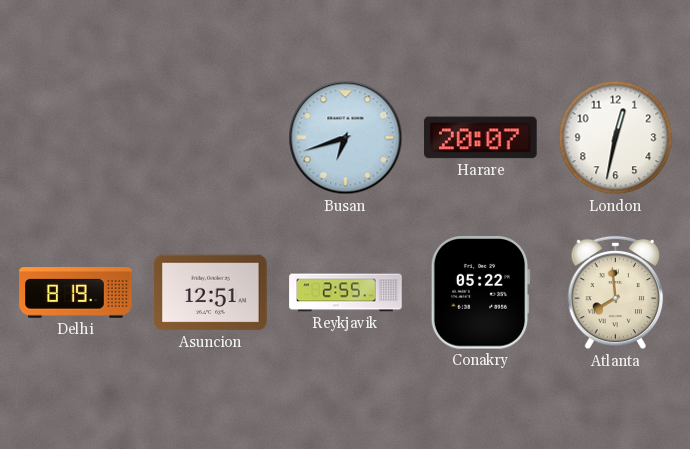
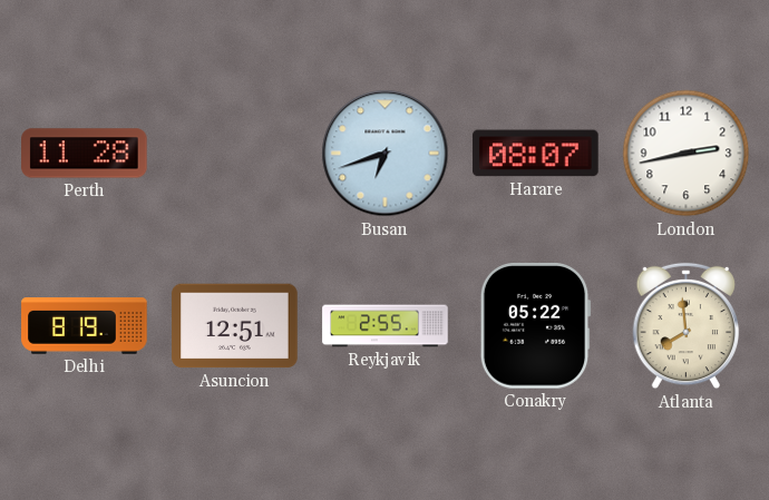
Perth: none -> 11:28
Harare: 20:07 -> 08:07
London: 12:32 -> 2:43
